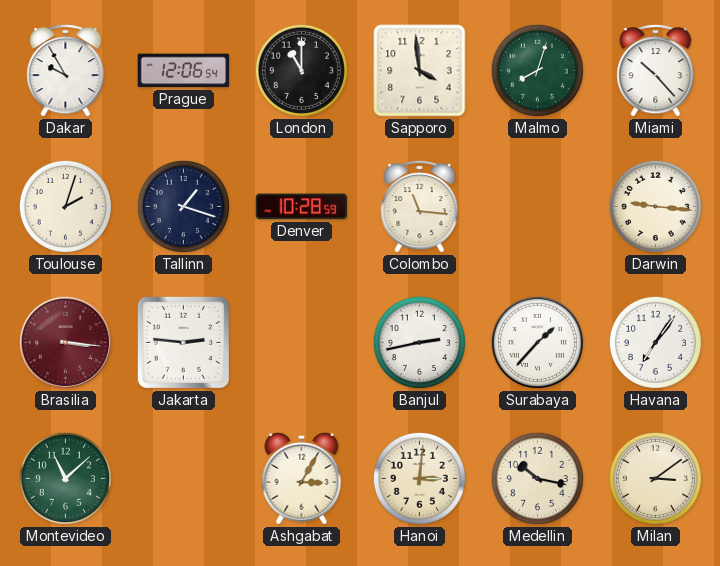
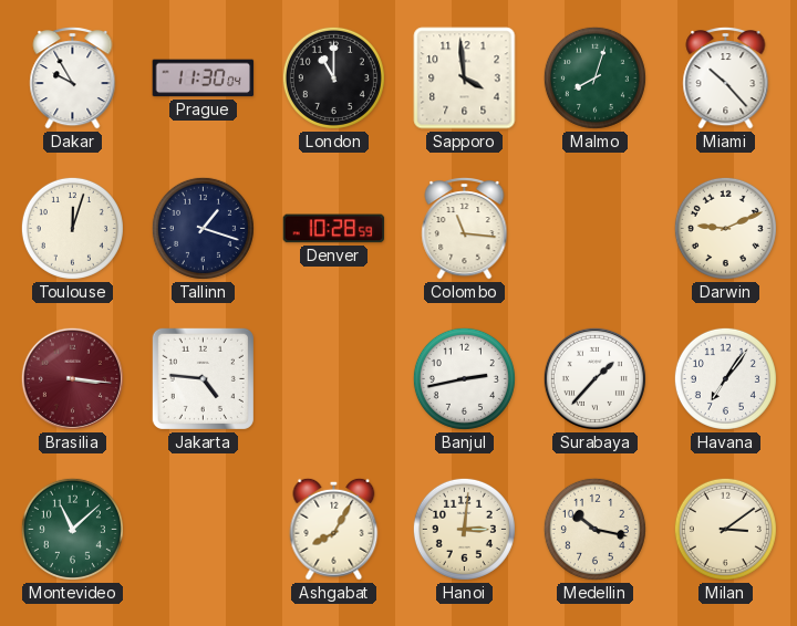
Prague: 12:06 -> 11:30
Toulouse: 2:03 -> 12:03
Darwin: 9:16 -> 9:11
Jakarta: 2:46 -> 4:46
Ashgabat: 3:05 -> 8:05
